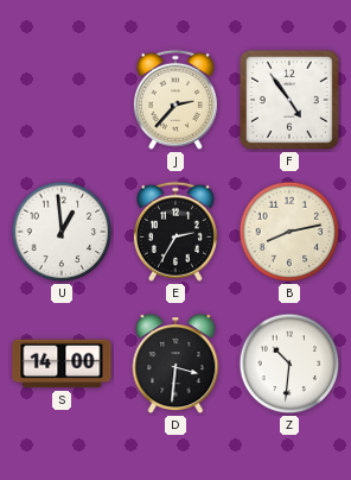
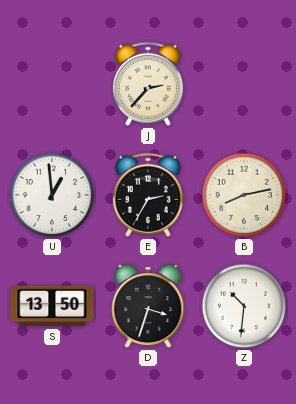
F: 4:54 -> none
S: 14:00 -> 13:50
D: 3:31 -> 3:33
